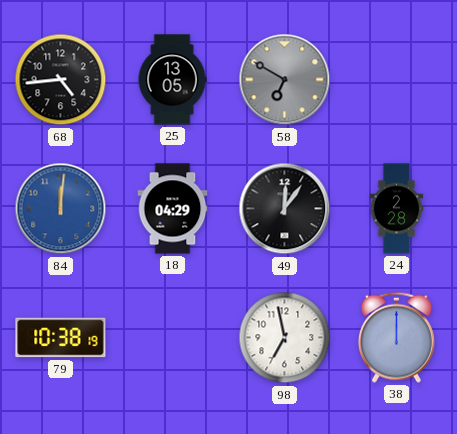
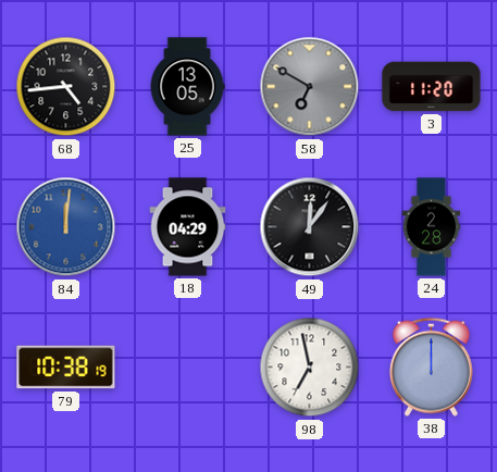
3: none -> 11:20
